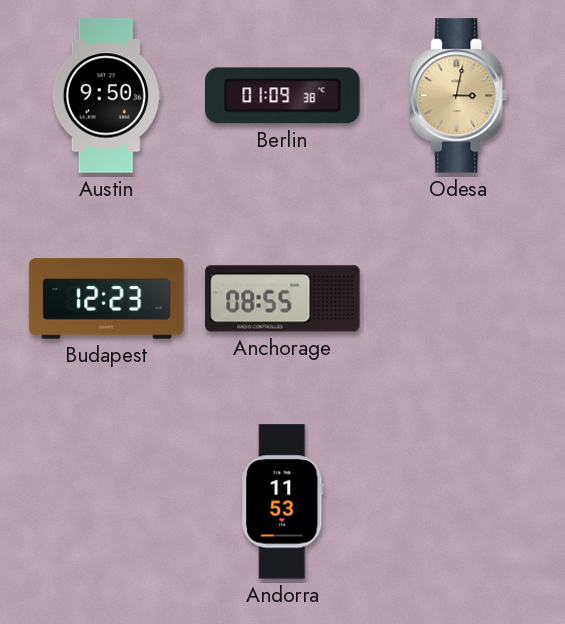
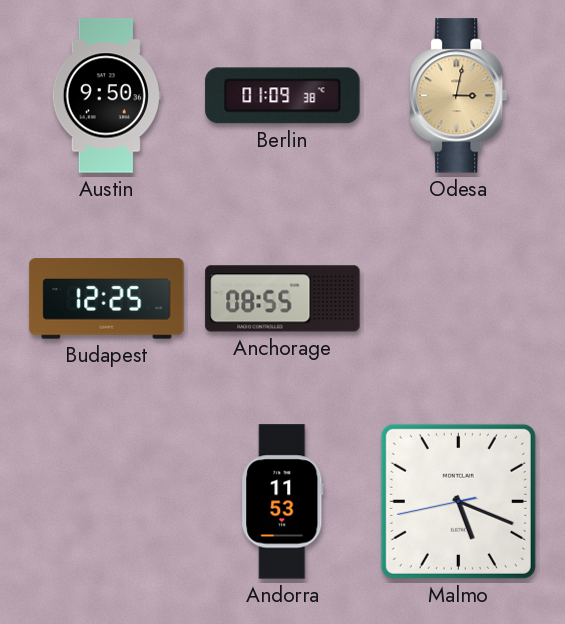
Budapest: 12:23 -> 12:25
Malmo: none -> 5:18
